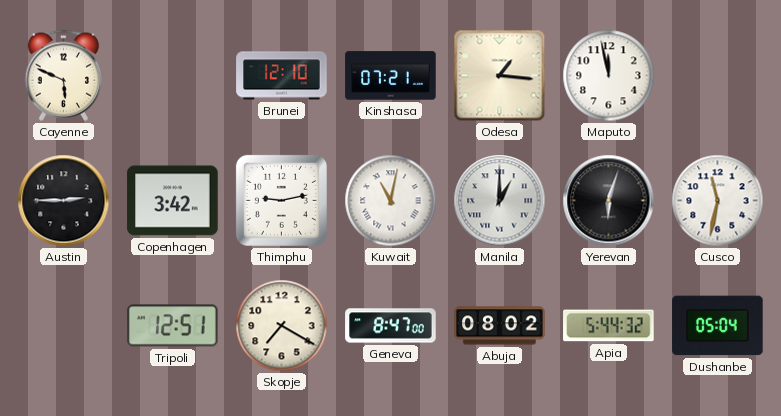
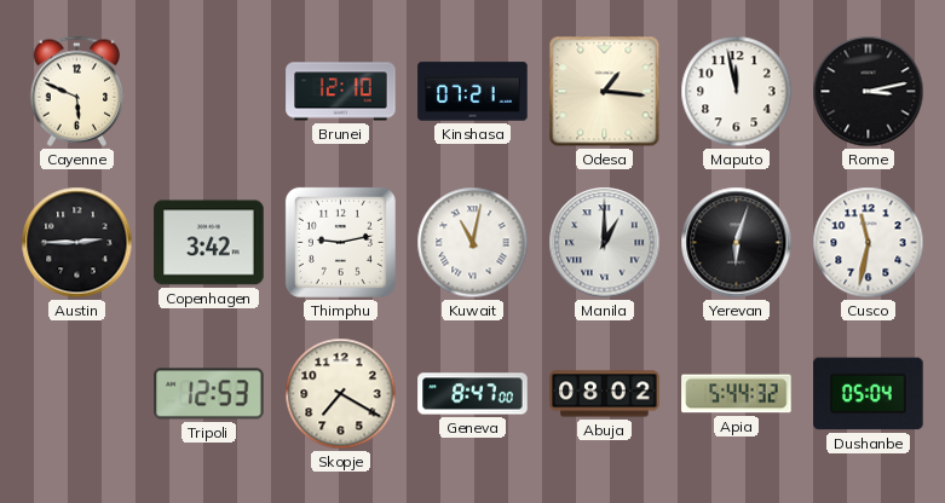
Rome: none -> 3:13
Tripoli: 12:51 -> 12:53
